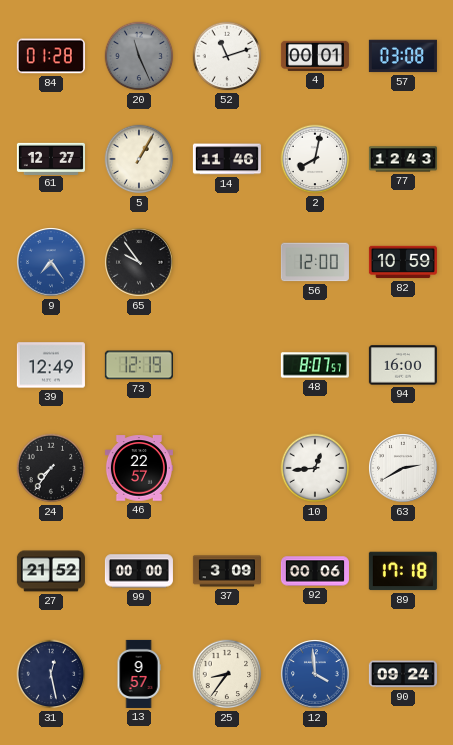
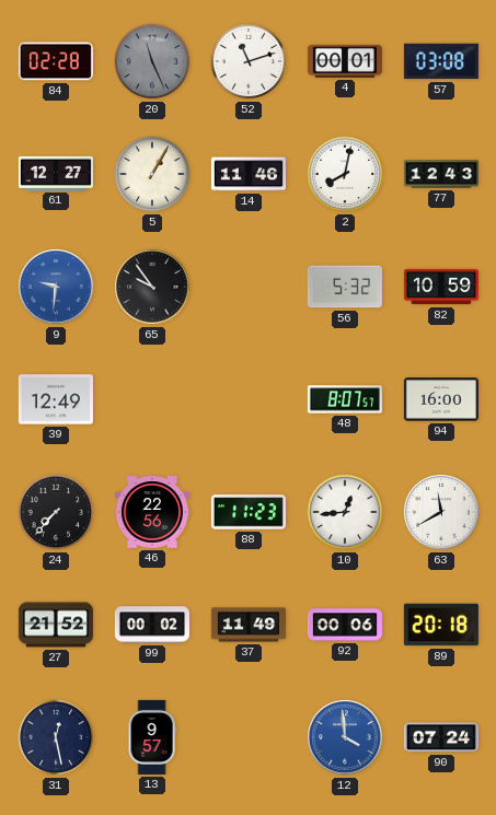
84: 01:28 -> 02:28
9: 7:24 -> 9:31
56: 12:00 -> 5:32
73: 12:19 -> none
24: 7:36 -> 7:37
46: 22:57 -> 22:56
88: none -> 11:23
63: 2:40 -> 11:40
99: 00:00 -> 00:02
37: 3:09 -> 11:49
89: 17:18 -> 20:18
25: 8:36 -> none
90: 09:24 -> 07:24
